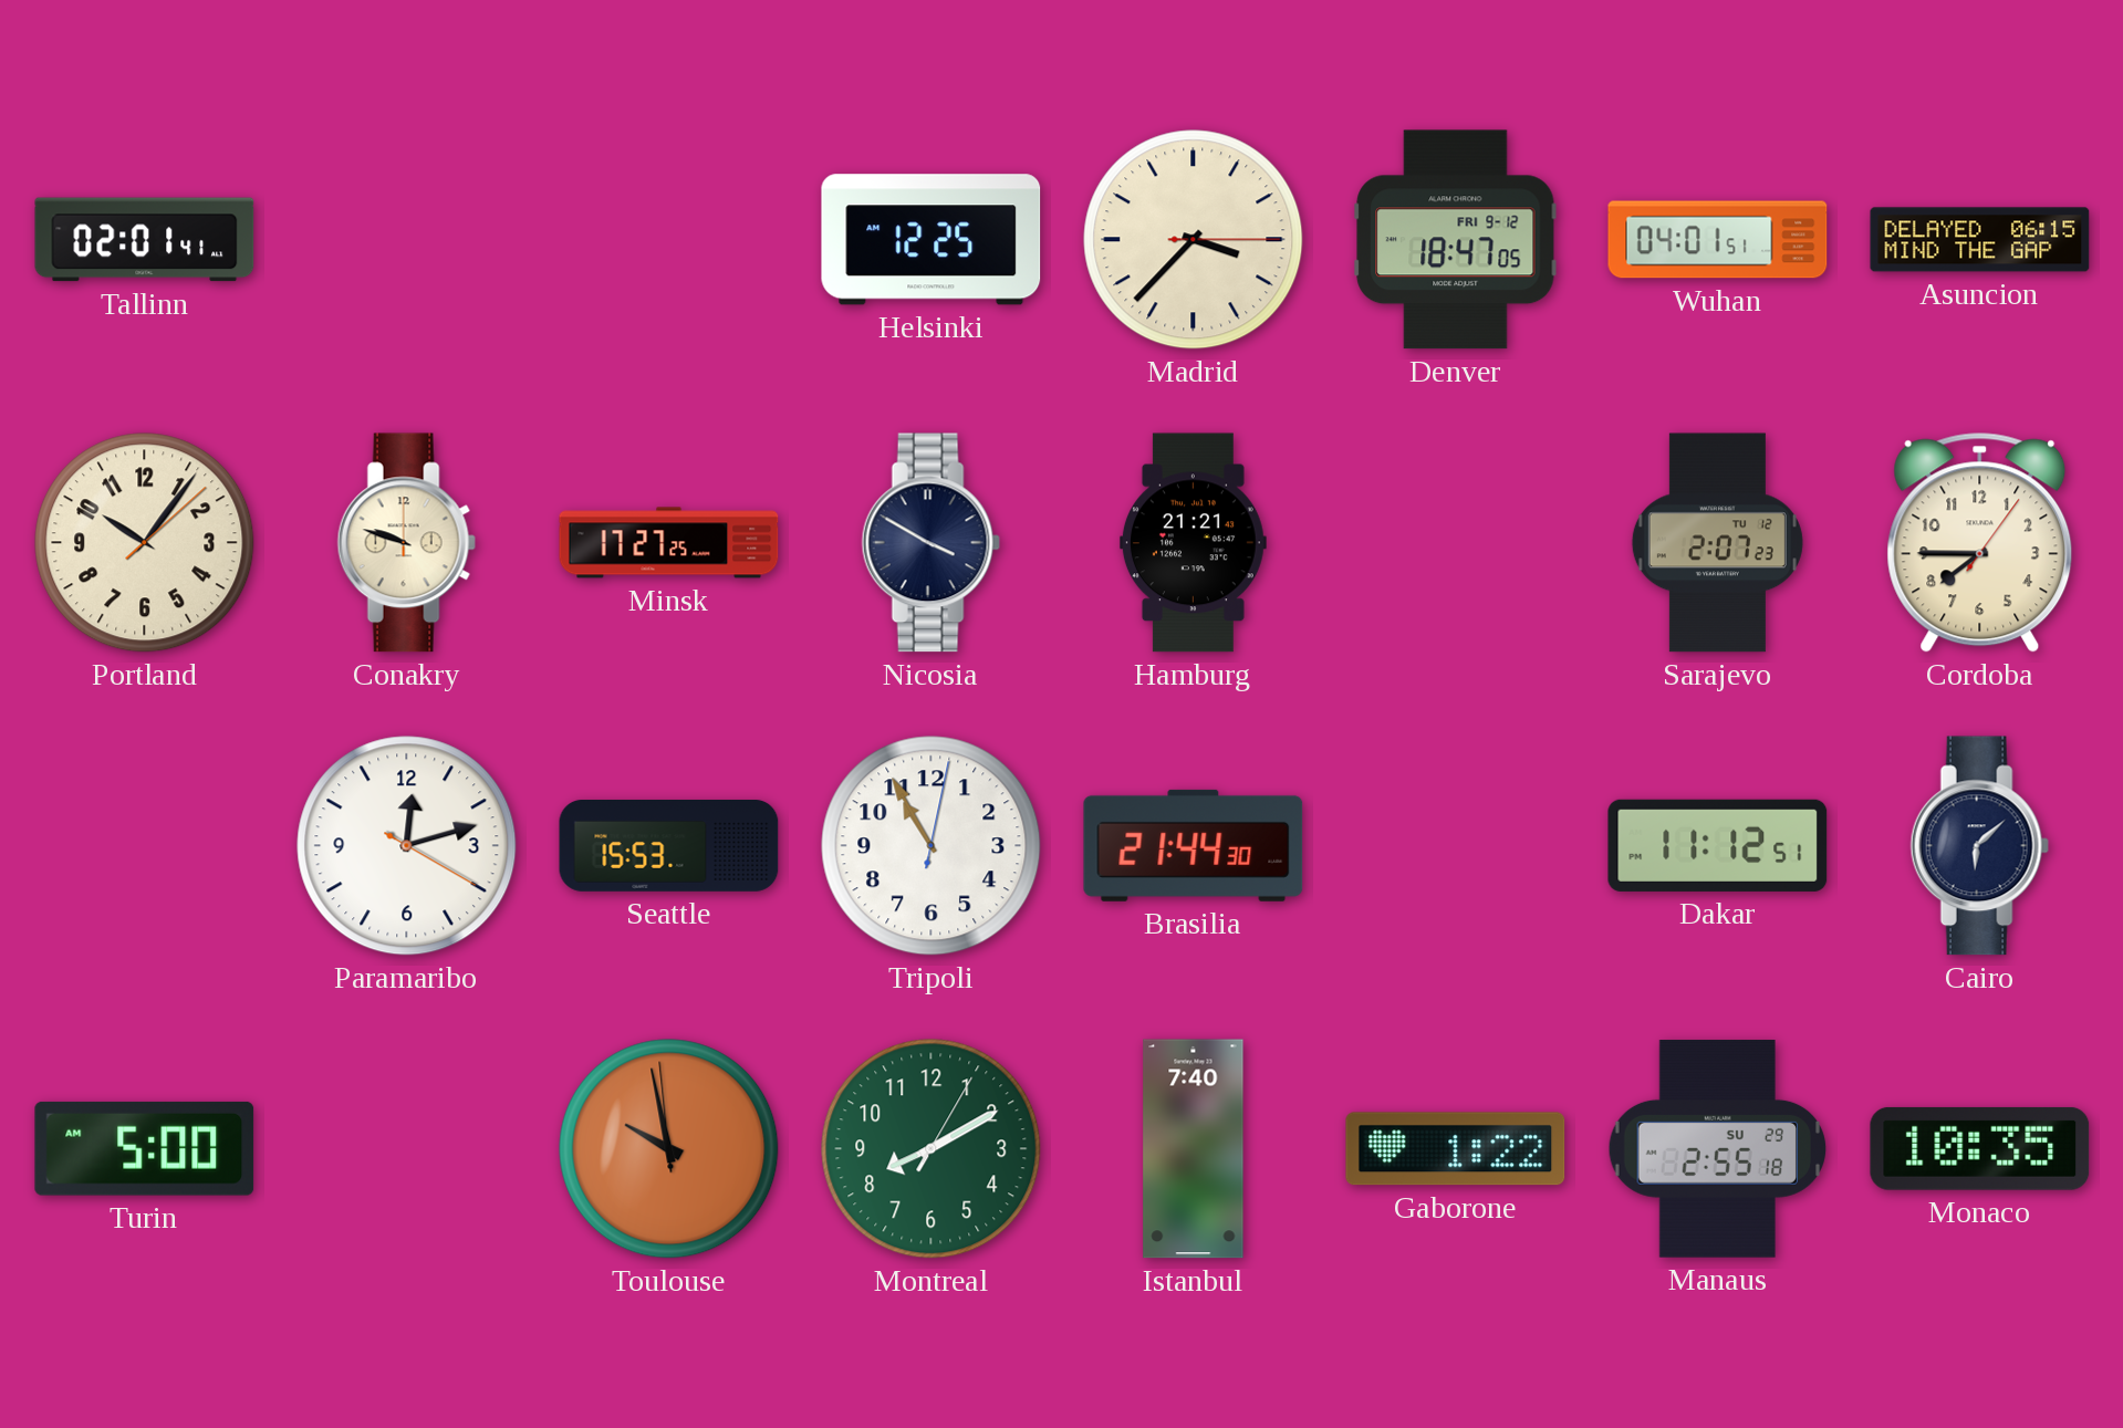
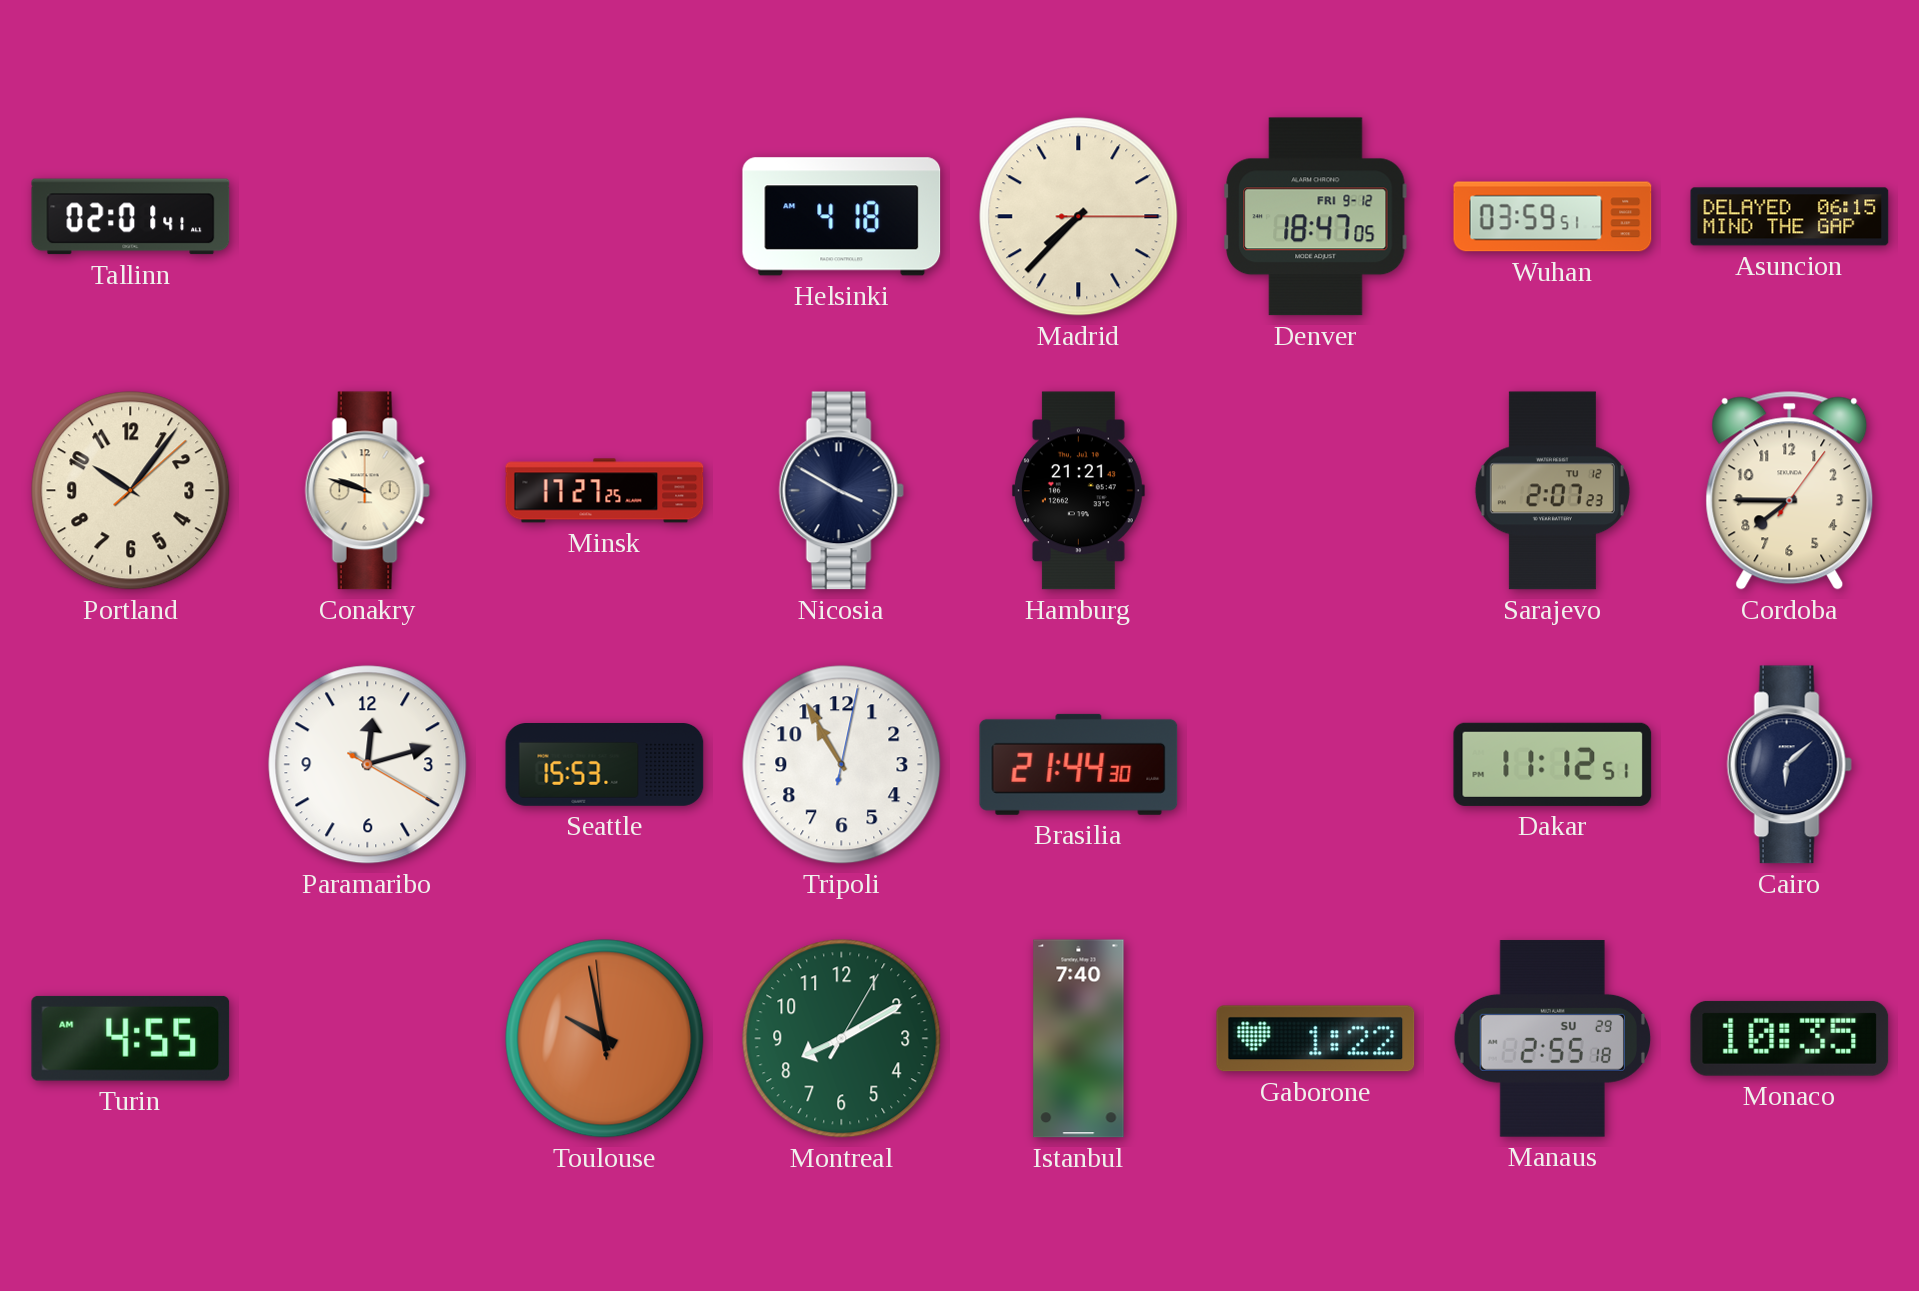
Helsinki: 12:25 -> 4:18
Madrid: 3:37 -> 7:37
Wuhan: 04:01 -> 03:59
Turin: 5:00 -> 4:55
